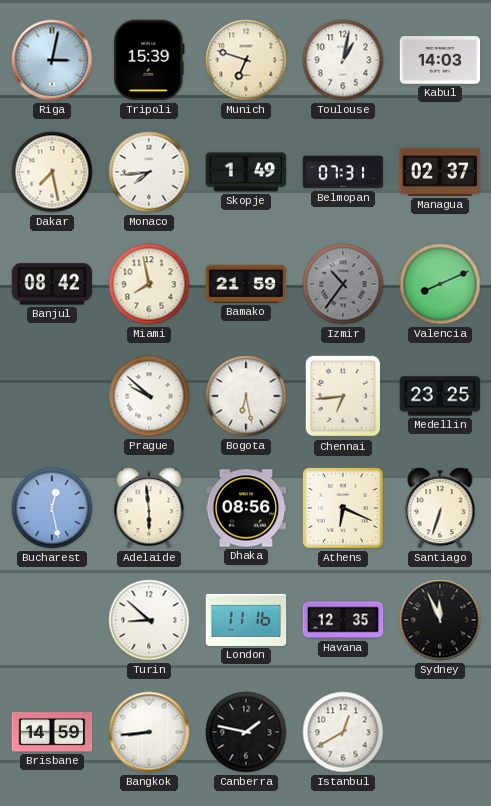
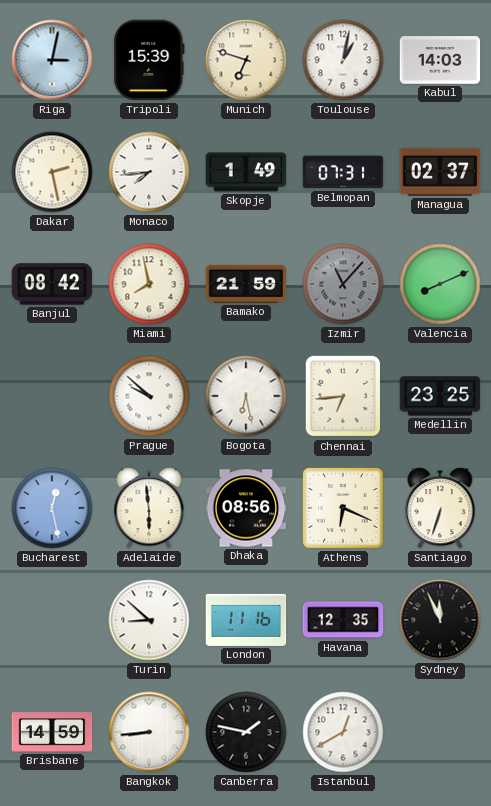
Dakar: 7:28 -> 2:28
Izmir: 10:36 -> 11:07
